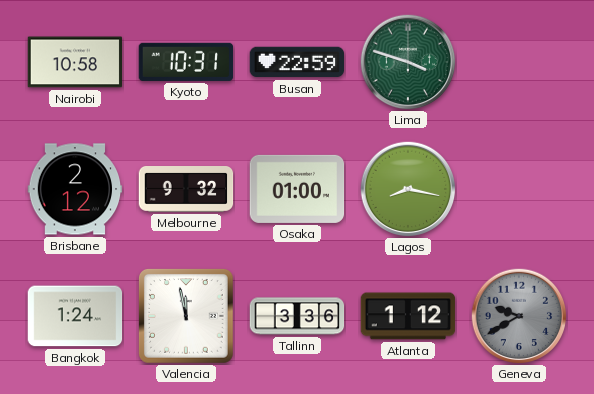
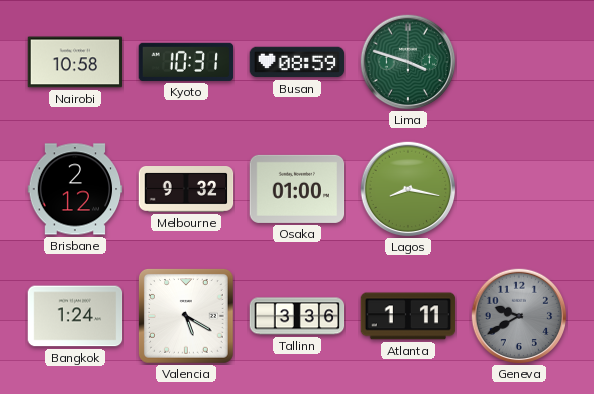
Busan: 22:59 -> 08:59
Valencia: 11:58 -> 5:20
Atlanta: 1:12 -> 1:11
